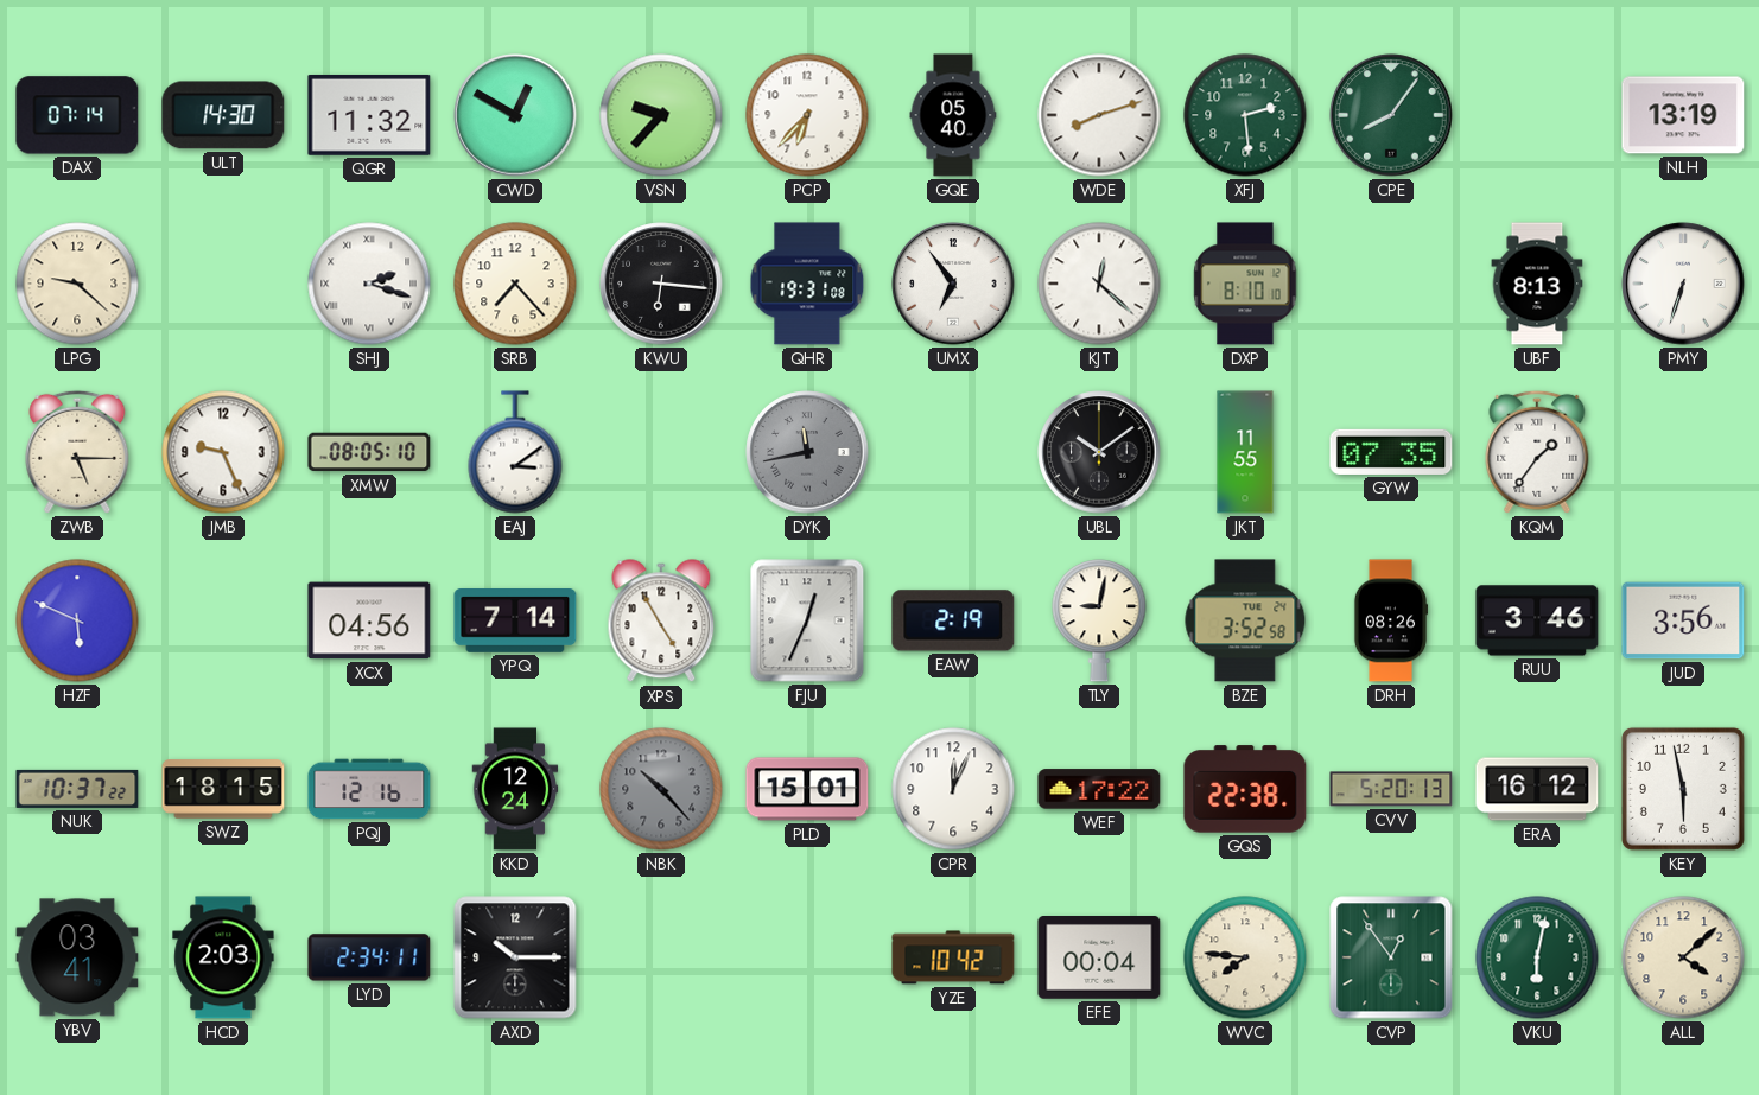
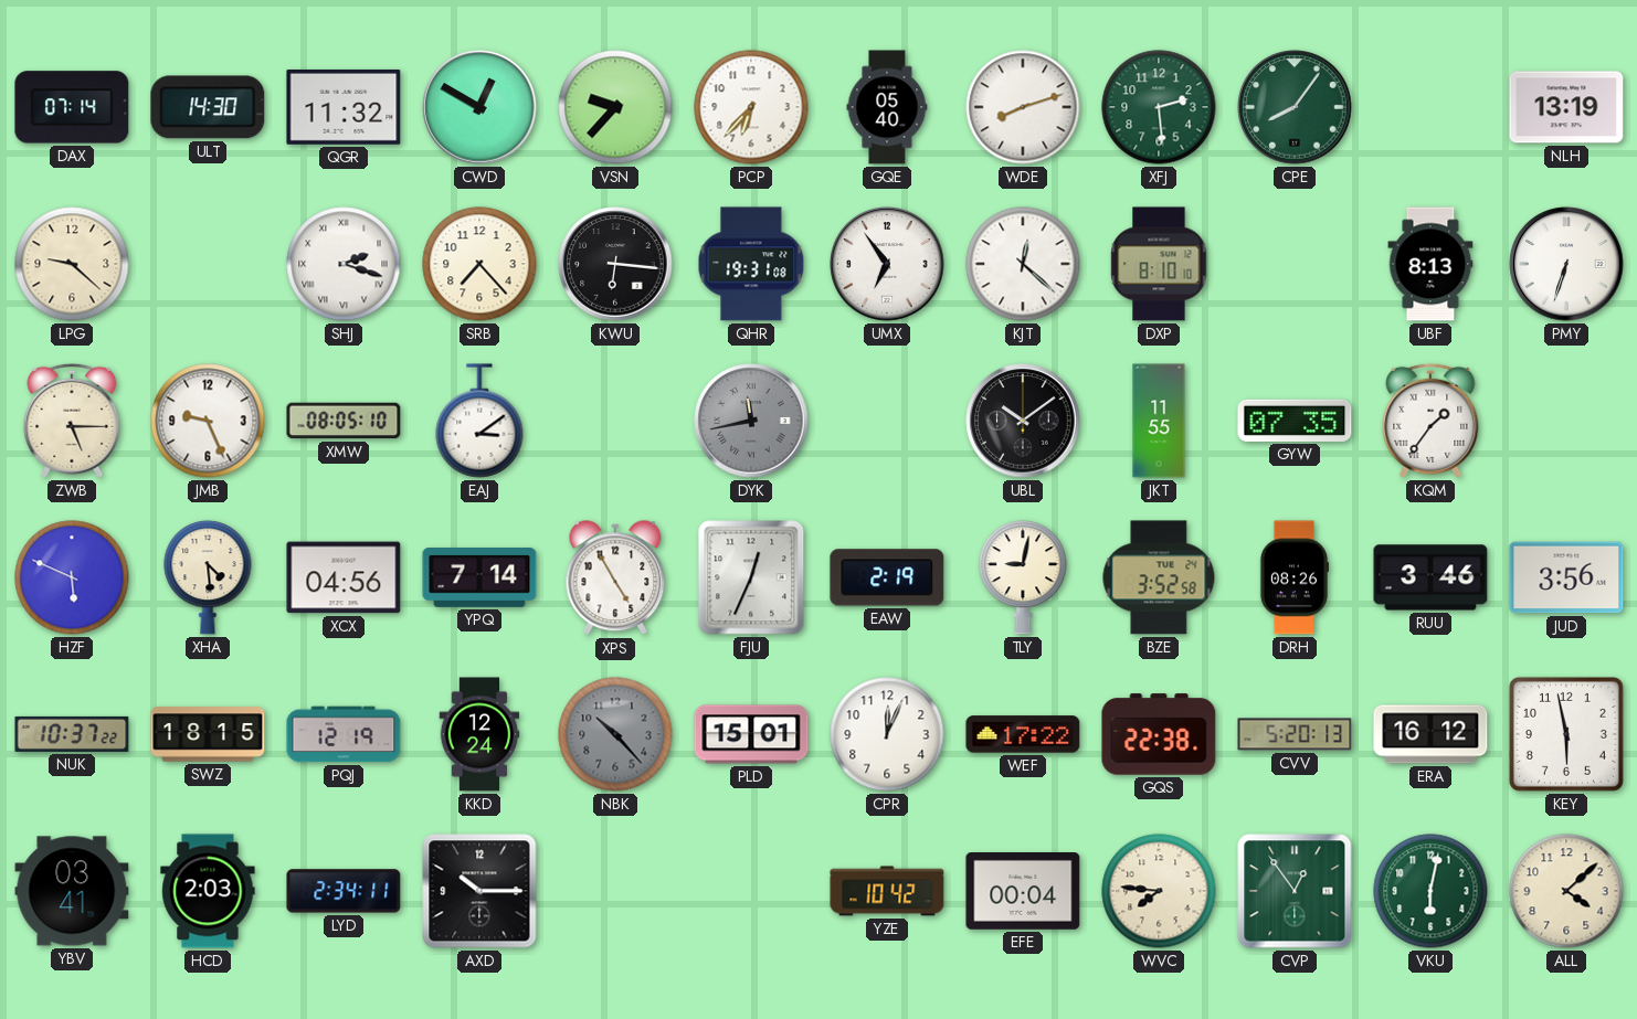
XHA: none -> 4:29
PQJ: 12:16 -> 12:19
